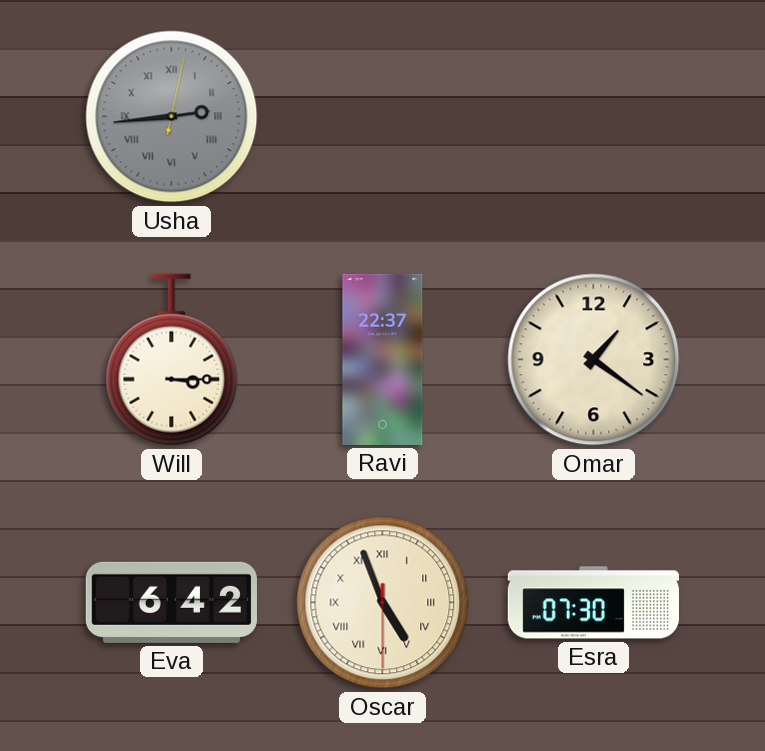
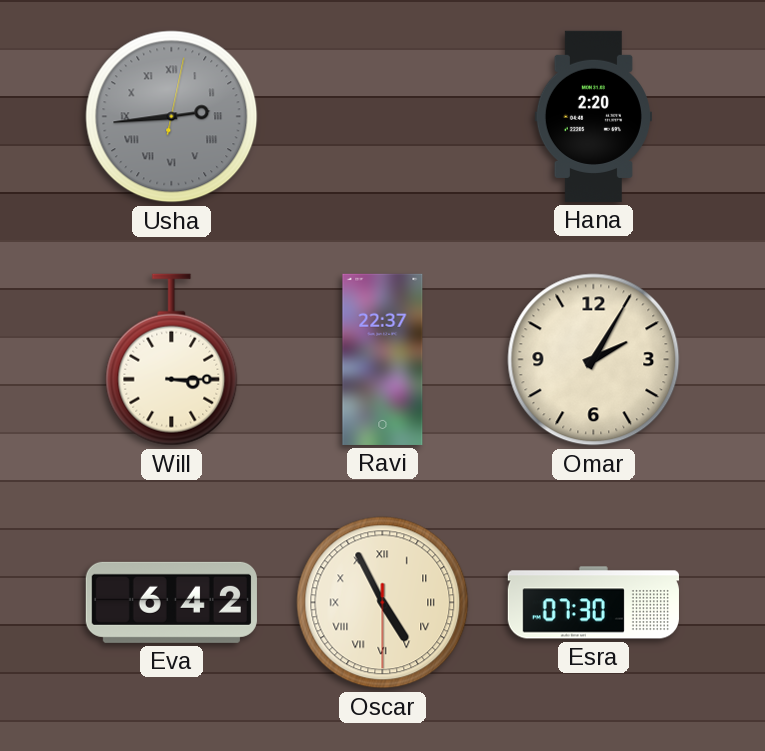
Hana: none -> 2:20
Omar: 1:21 -> 2:05
Oscar: 4:56 -> 4:55
